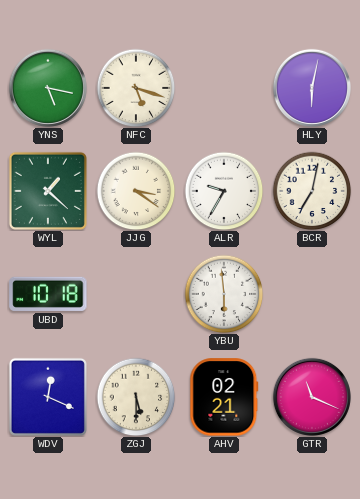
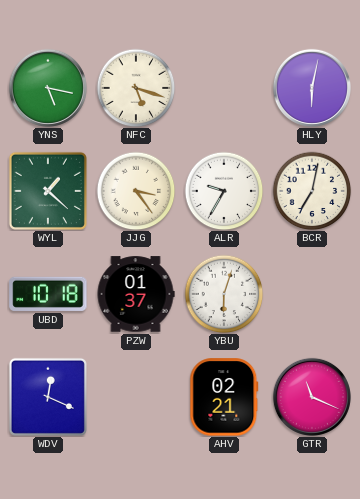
JJG: 3:21 -> 3:24
PZW: none -> 01:37
YBU: 5:59 -> 6:03
ZGJ: 5:30 -> none
